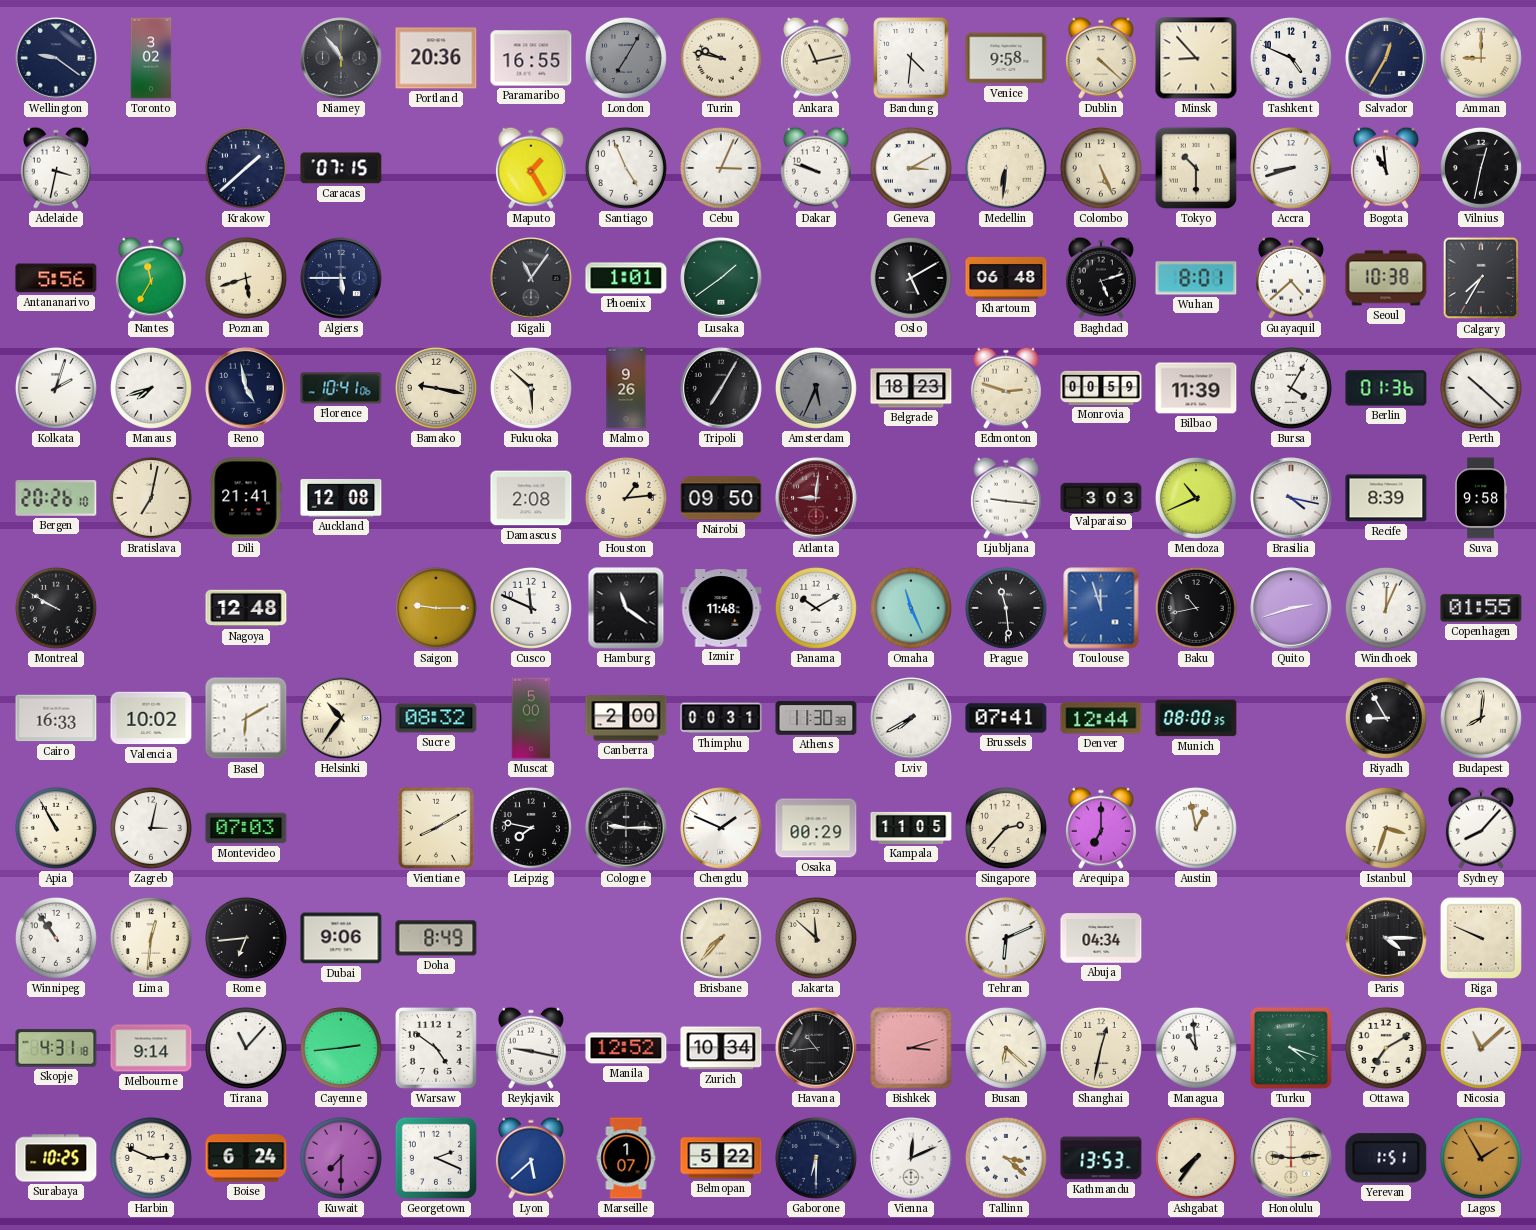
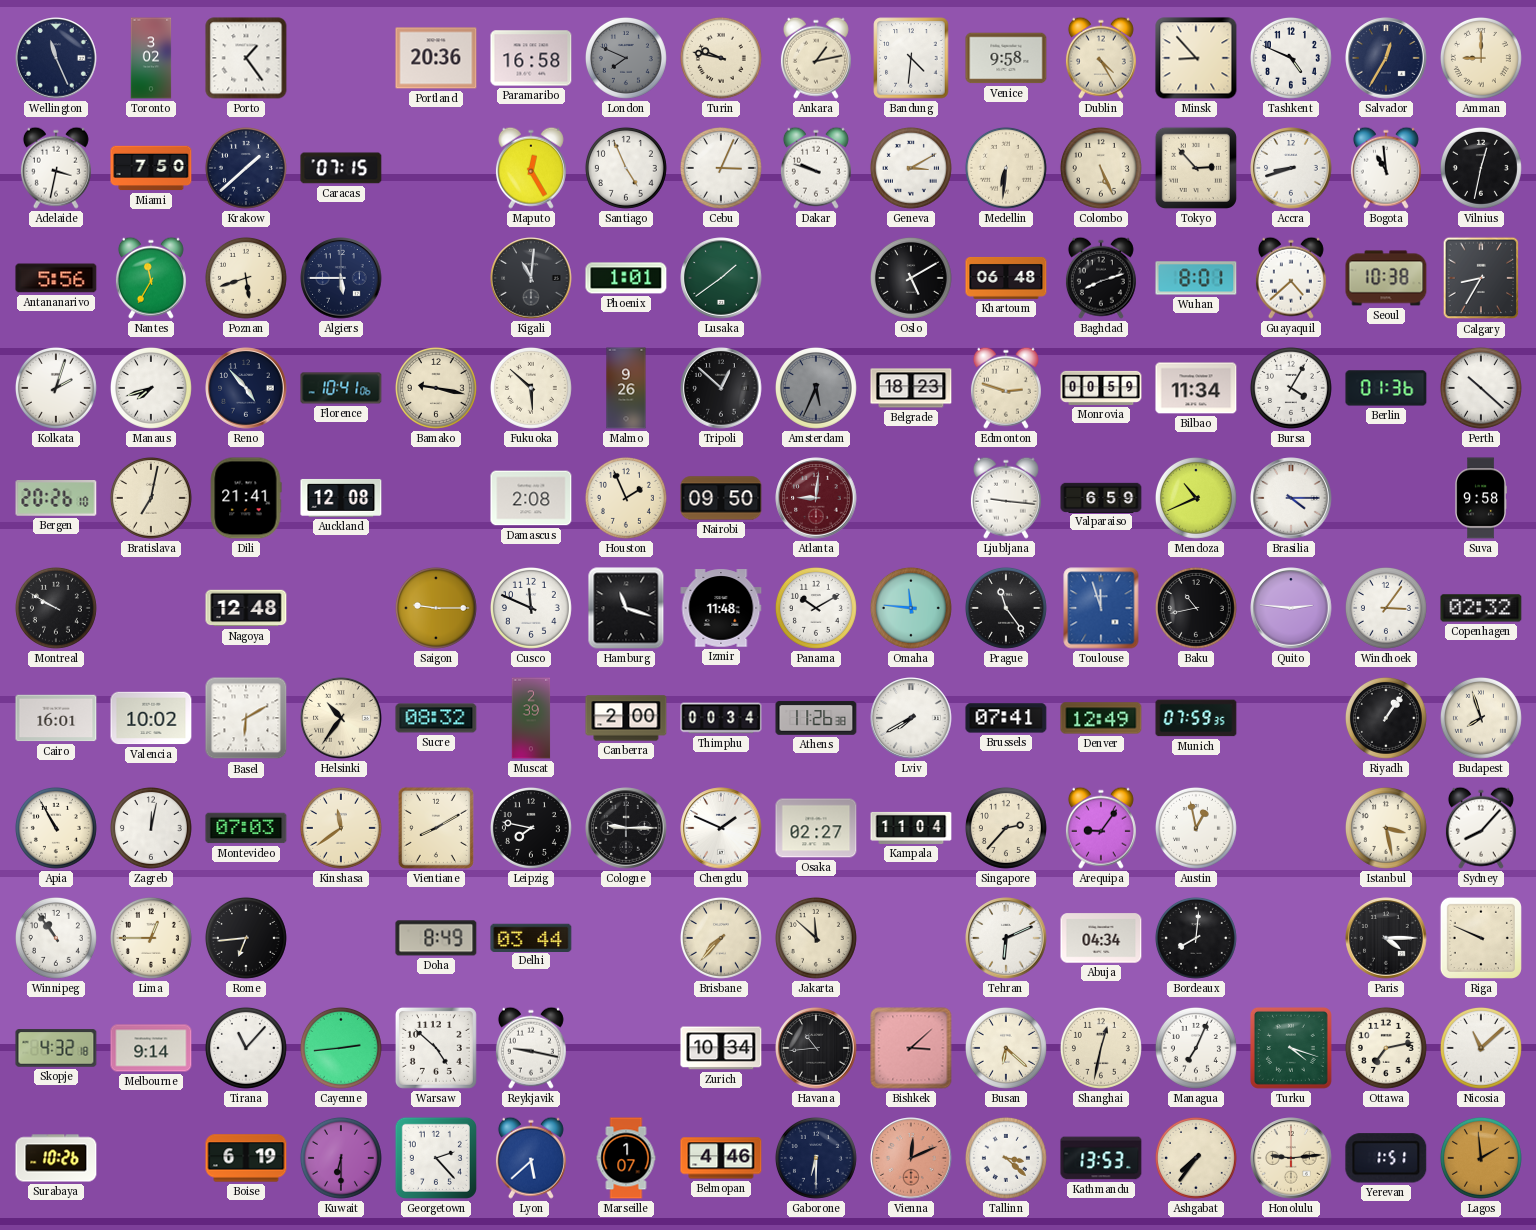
Wellington: 9:21 -> 11:26
Porto: none -> 1:24
Niamey: 10:54 -> none
Paramaribo: 16:55 -> 16:58
London: 7:05 -> 7:49
Ankara: 11:13 -> 1:13
Dublin: 4:22 -> 4:25
Miami: none -> 7:50
Maputo: 1:25 -> 12:25
Tokyo: 10:30 -> 2:53
Kigali: 11:06 -> 11:01
Baghdad: 5:12 -> 8:12
Calgary: 7:35 -> 8:35
Reno: 4:58 -> 4:53
Tripoli: 7:05 -> 12:52
Bilbao: 11:39 -> 11:34
Houston: 1:14 -> 1:56
Valparaiso: 3:03 -> 6:59
Brasilia: 4:17 -> 4:15
Recife: 8:39 -> none
Hamburg: 11:21 -> 11:18
Omaha: 11:26 -> 11:46
Prague: 11:29 -> 11:24
Quito: 2:42 -> 2:46
Windhoek: 12:04 -> 3:06
Copenhagen: 01:55 -> 02:32
Cairo: 16:33 -> 16:01
Muscat: 5:00 -> 2:39
Thimphu: 00:31 -> 00:34
Athens: 11:30 -> 11:26
Denver: 12:44 -> 12:49
Munich: 08:00 -> 07:59
Riyadh: 8:55 -> 1:06
Budapest: 8:01 -> 7:57
Zagreb: 3:02 -> 12:02
Kinshasa: none -> 11:39
Osaka: 00:29 -> 02:27
Kampala: 11:05 -> 11:04
Arequipa: 7:00 -> 9:06
Istanbul: 3:33 -> 3:28
Lima: 12:31 -> 12:45
Dubai: 9:06 -> none
Delhi: none -> 03:44
Bordeaux: none -> 8:01
Skopje: 4:31 -> 4:32
Warsaw: 4:51 -> 4:52
Manila: 12:52 -> none
Bishkek: 3:12 -> 3:08
Managua: 10:59 -> 7:04
Ottawa: 7:10 -> 7:13
Surabaya: 10:25 -> 10:26
Harbin: 2:49 -> none
Boise: 6:24 -> 6:19
Kuwait: 7:30 -> 6:30
Georgetown: 2:19 -> 2:23
Belmopan: 5:22 -> 4:46
Vienna dial: white -> salmon
Lagos: 1:55 -> 1:59
